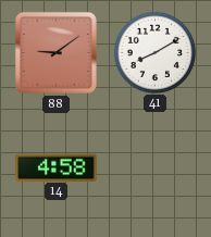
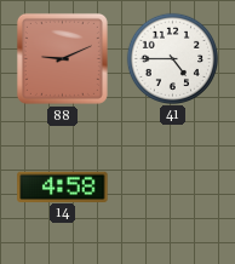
88: 9:09 -> 9:11
41: 8:10 -> 4:45
